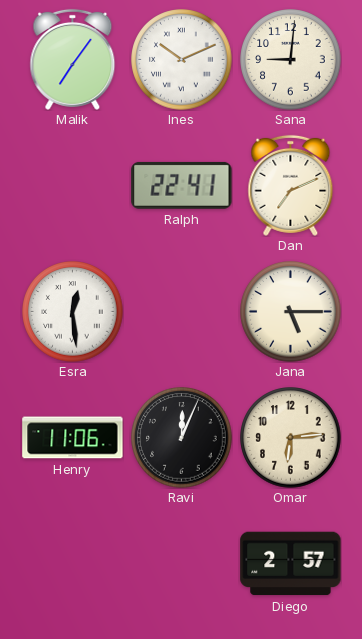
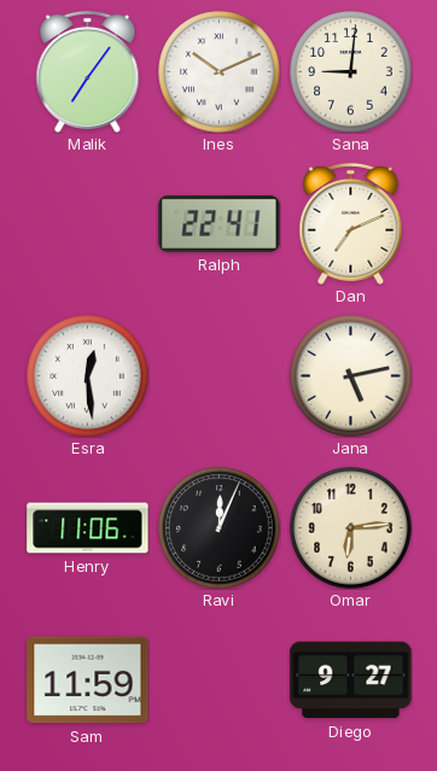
Jana: 5:15 -> 5:13
Sam: none -> 11:59
Diego: 2:57 -> 9:27
